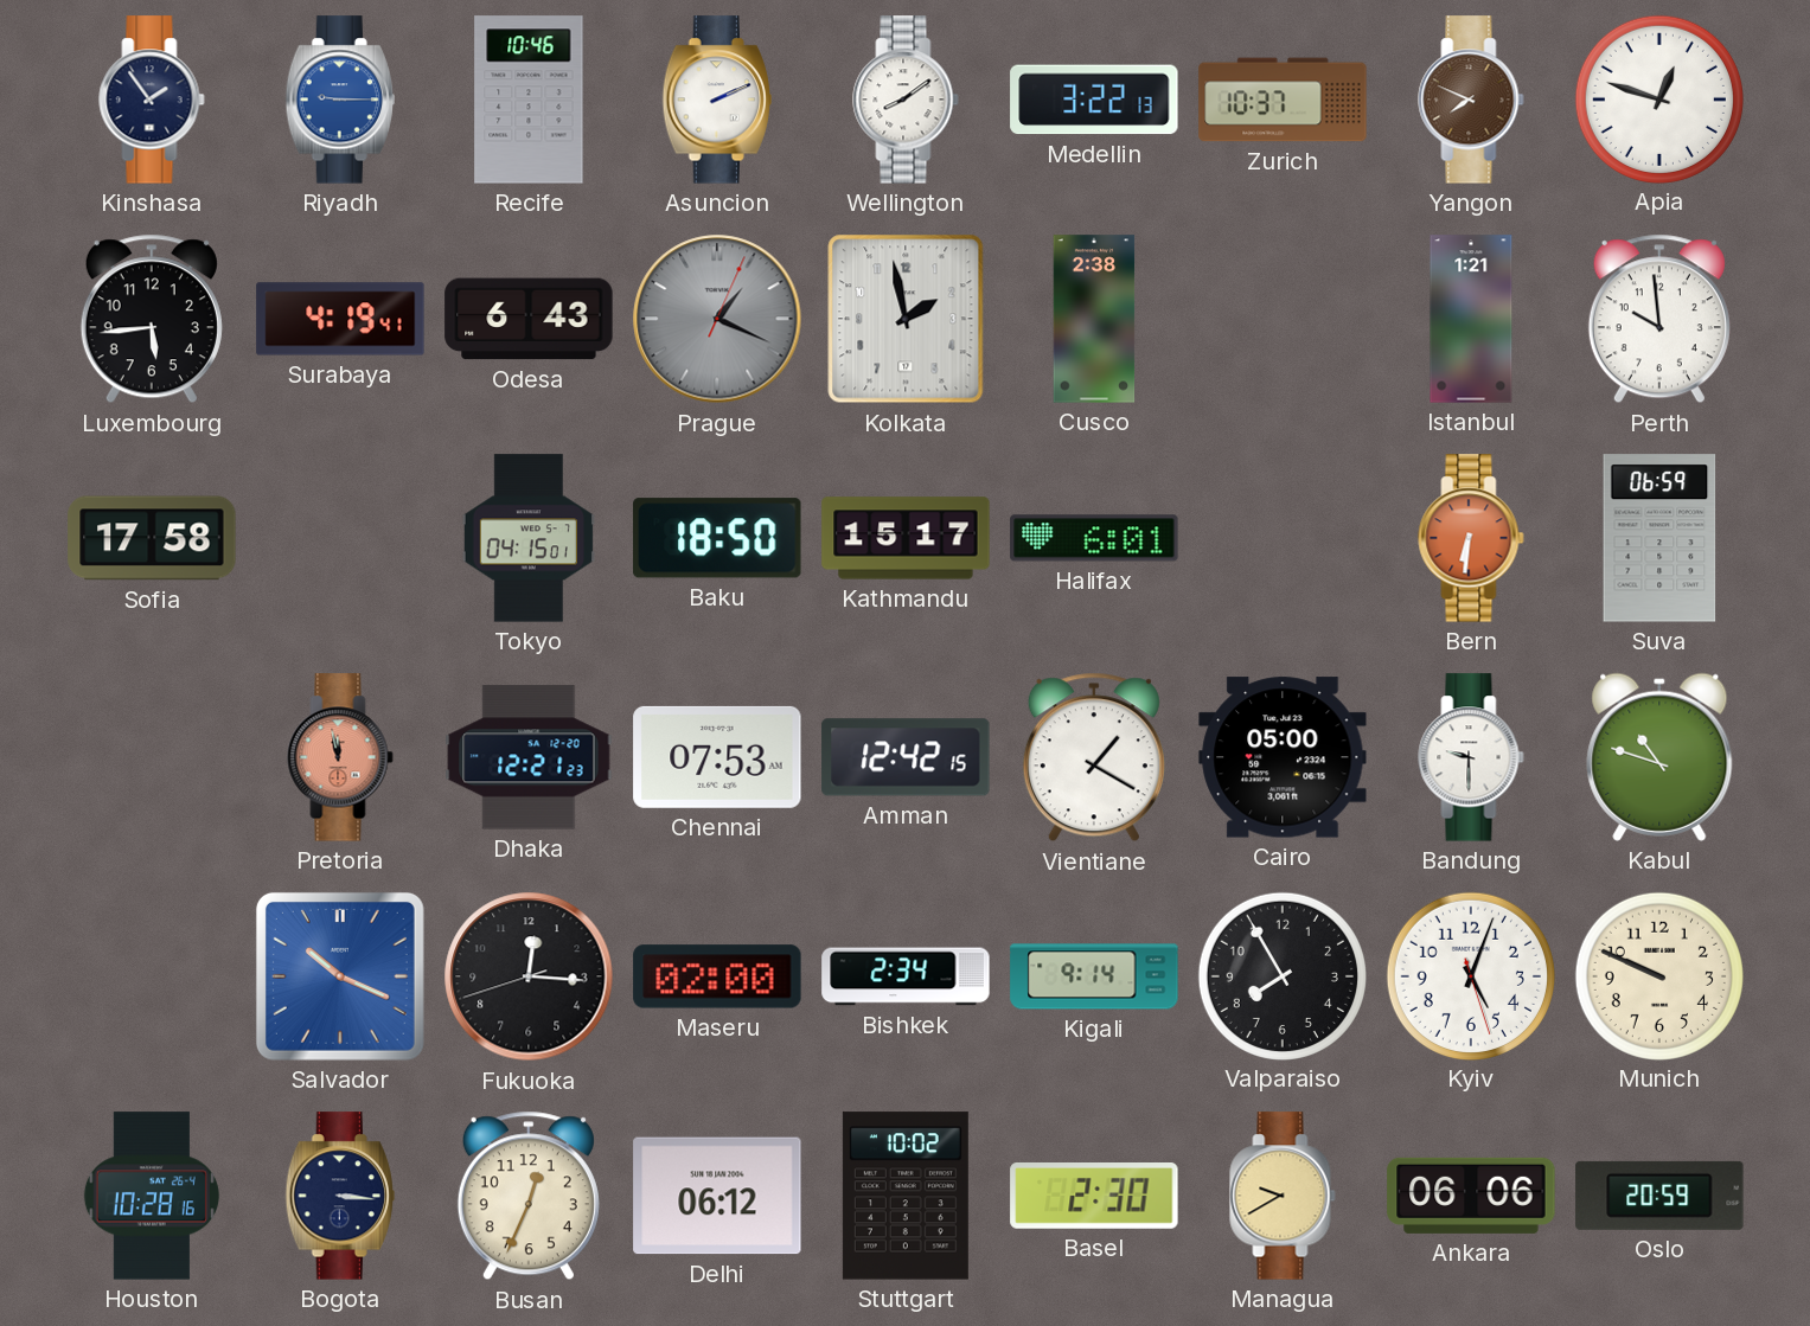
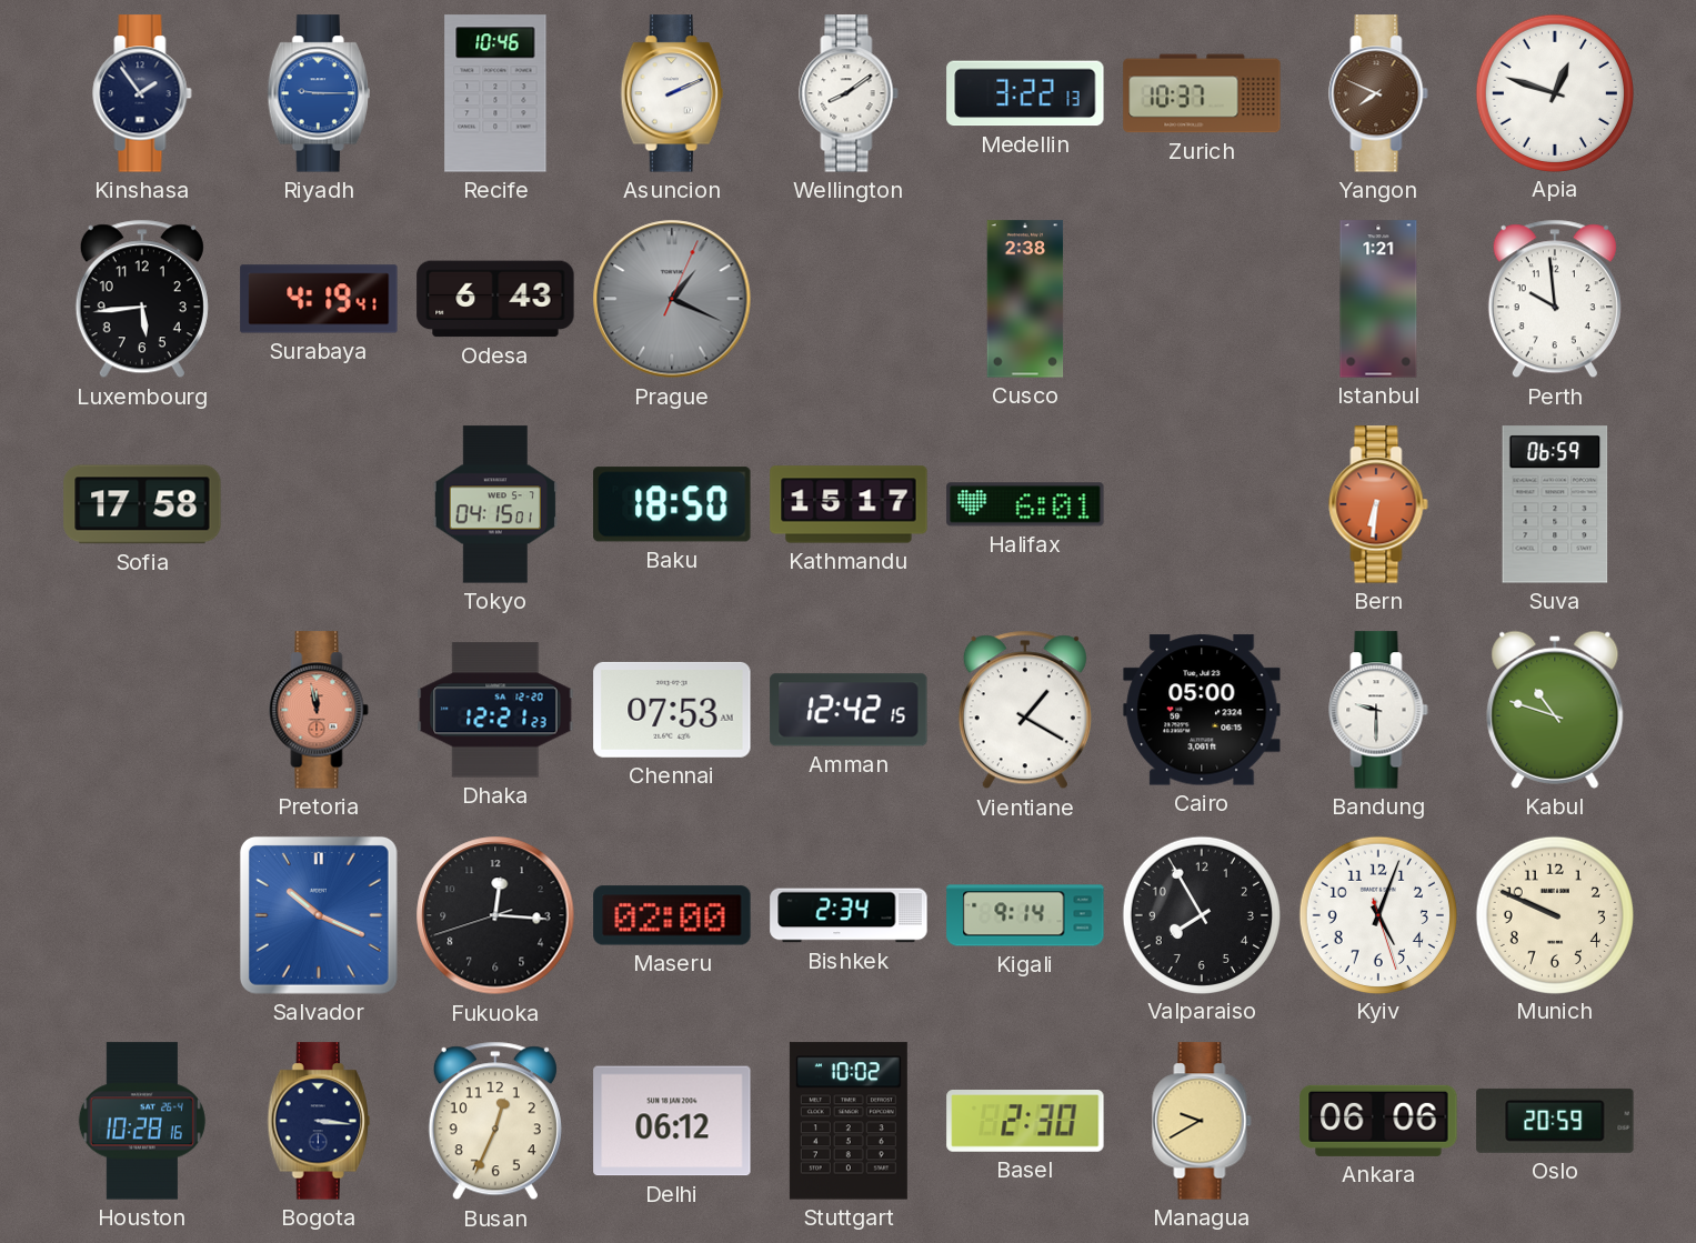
Kolkata: 1:58 -> none
